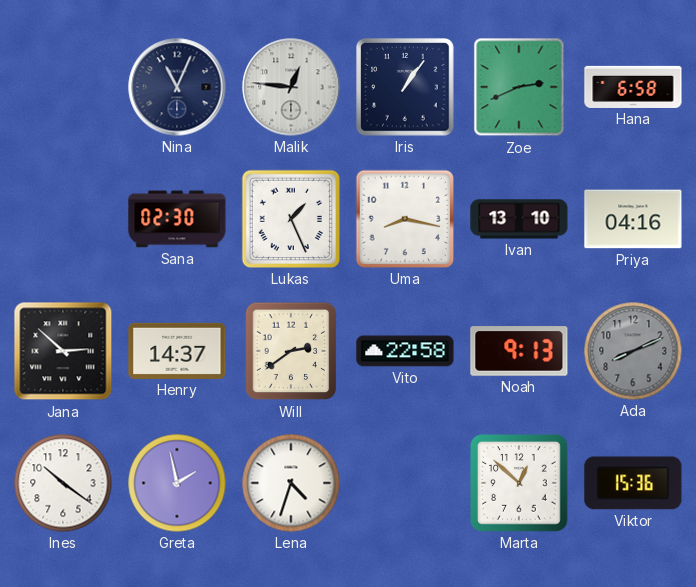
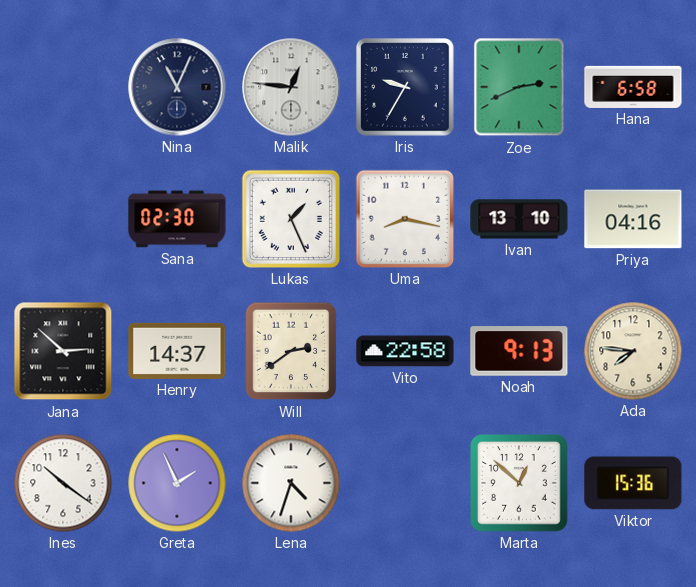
Iris: 1:06 -> 9:35
Ada: 8:11 -> 7:46
Ada dial: grey -> cream
Greta: 1:58 -> 1:56
